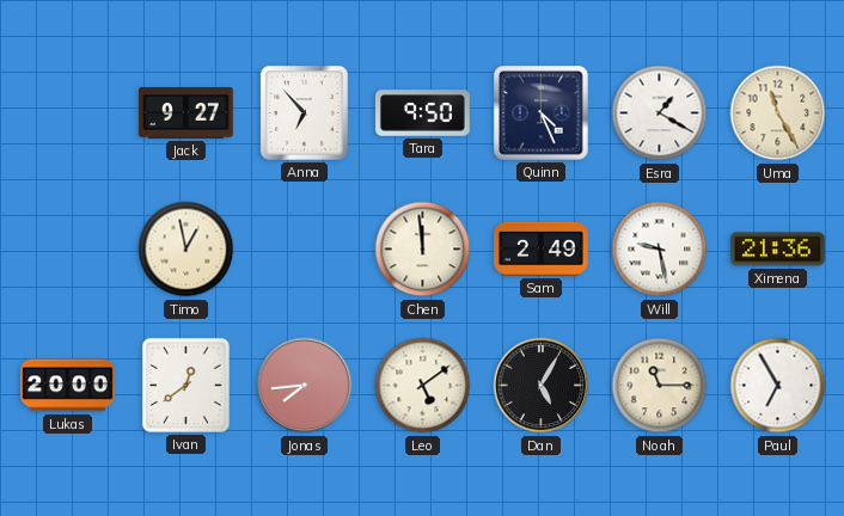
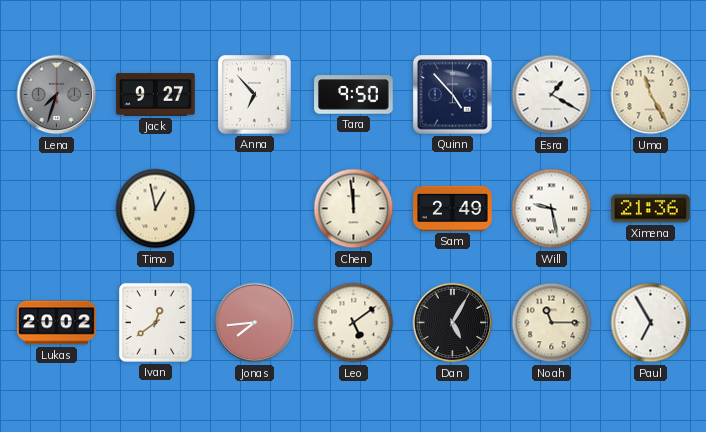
Lena: none -> 7:33
Quinn: 4:26 -> 4:53
Lukas: 20:00 -> 20:02
